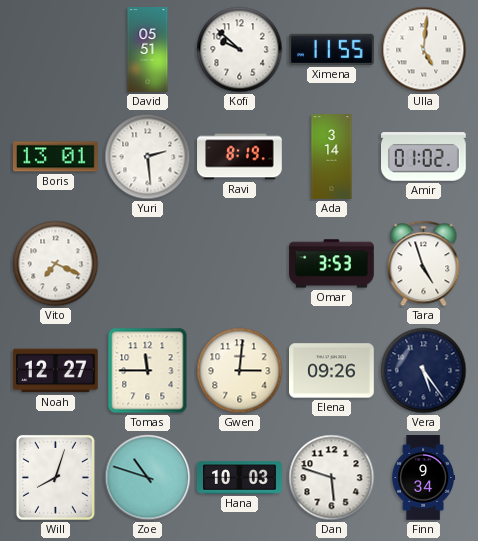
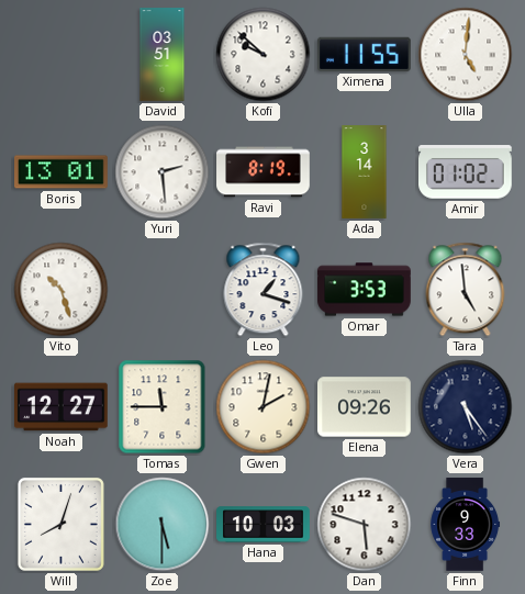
David: 05:51 -> 03:51
Vito: 7:19 -> 10:27
Leo: none -> 1:18
Tara: 4:57 -> 4:59
Gwen: 3:01 -> 2:02
Zoe: 10:48 -> 5:30
Finn: 9:34 -> 9:33
